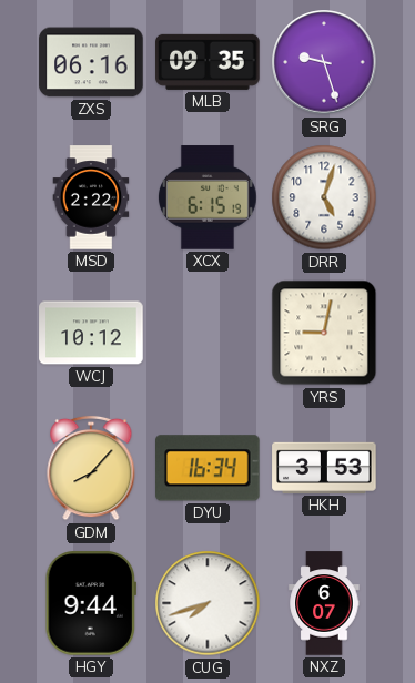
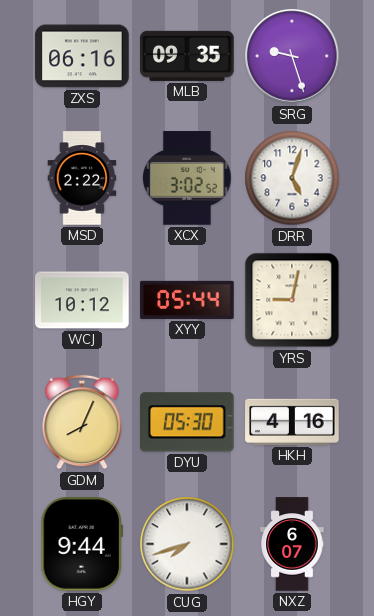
XCX: 6:15 -> 3:02
XYY: none -> 05:44
GDM: 8:07 -> 8:04
DYU: 16:34 -> 05:30
HKH: 3:53 -> 4:16
